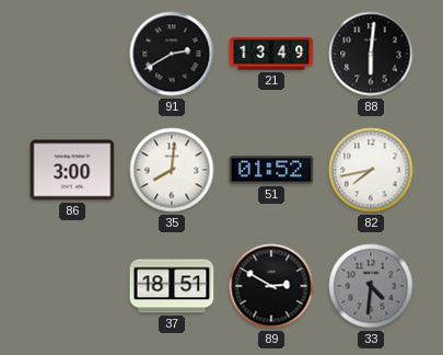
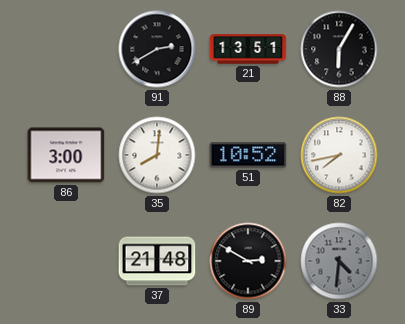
21: 13:49 -> 13:51
88: 6:01 -> 6:05
51: 01:52 -> 10:52
37: 18:51 -> 21:48
